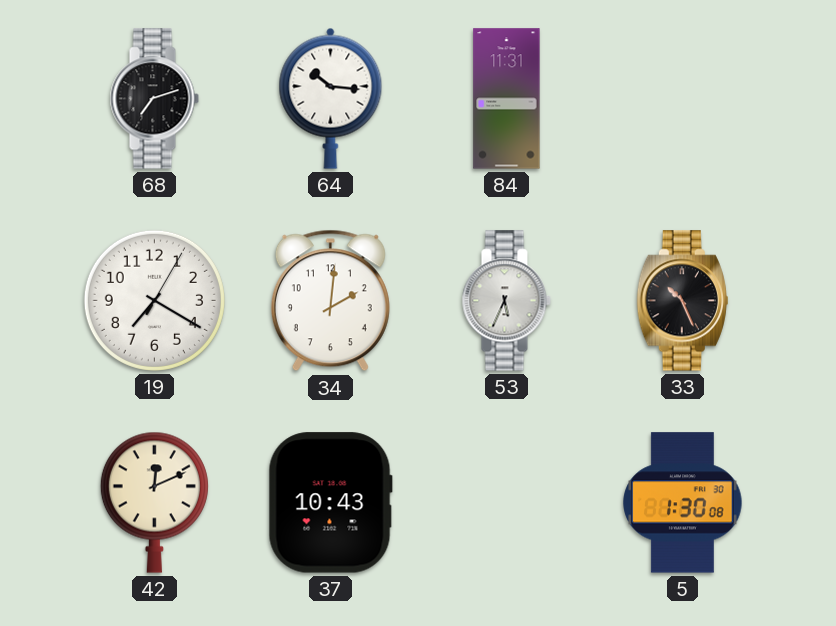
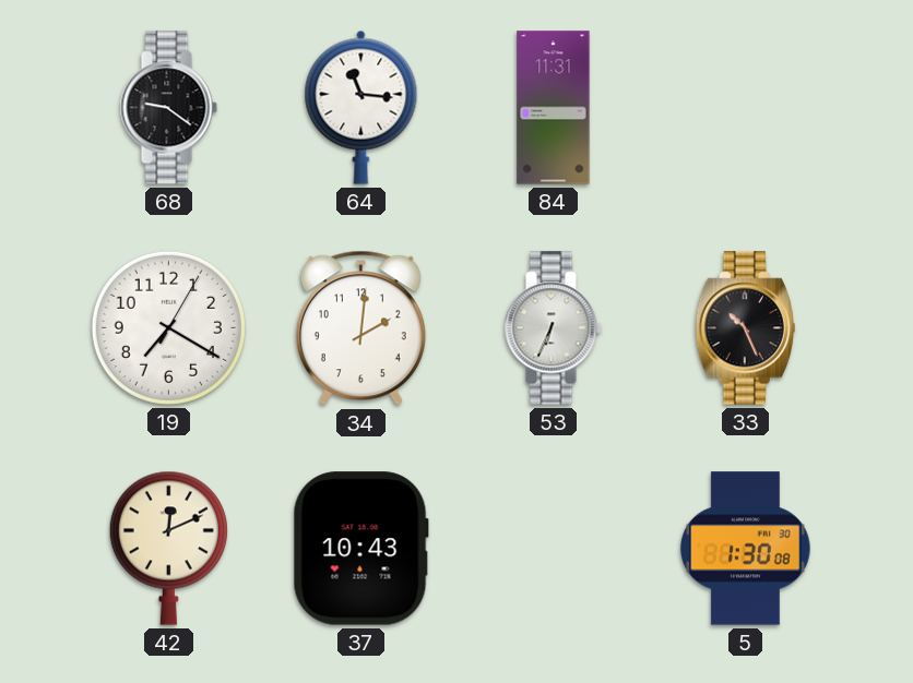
68: 7:12 -> 9:21
64: 10:16 -> 11:16
53: 5:34 -> 6:34
